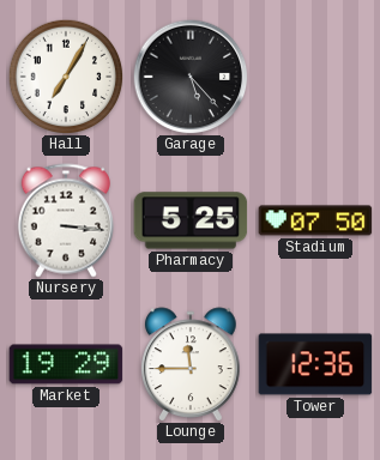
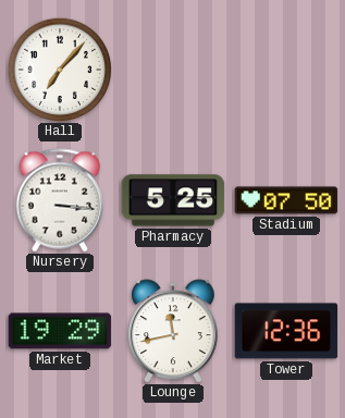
Hall: 7:05 -> 7:07
Garage: 5:23 -> none
Lounge: 11:45 -> 11:43
